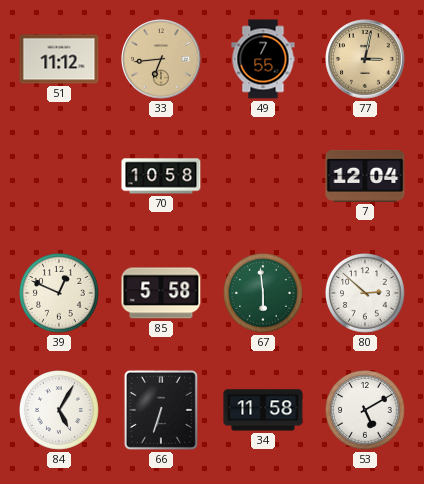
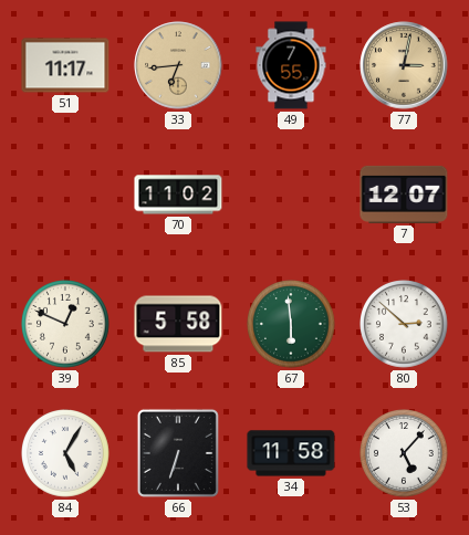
51: 11:12 -> 11:17
70: 10:58 -> 11:02
7: 12:04 -> 12:07
53: 5:10 -> 5:07
